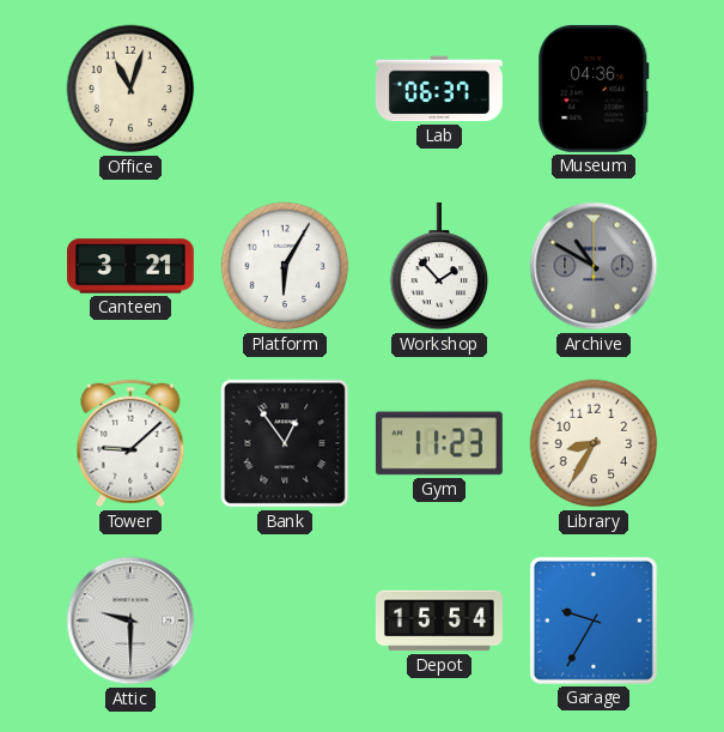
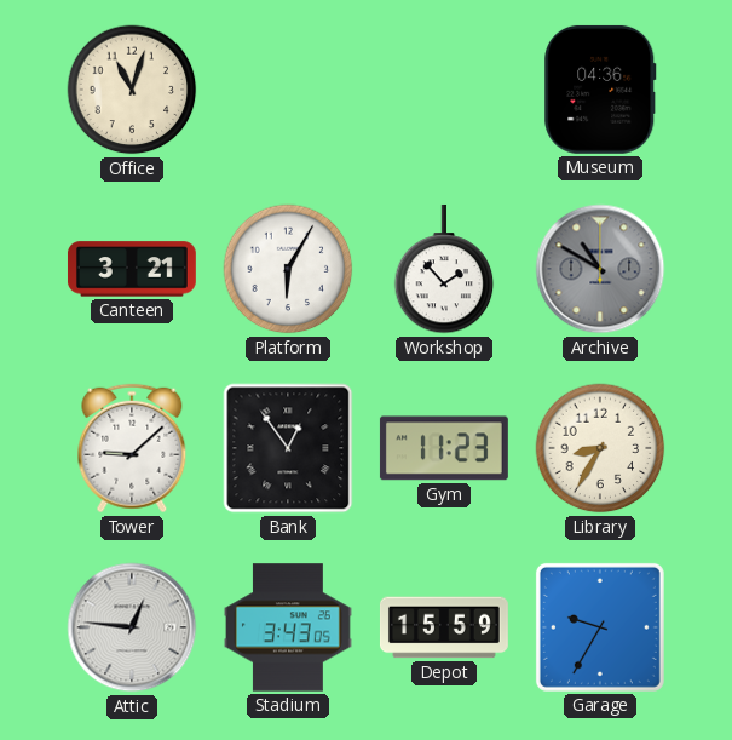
Lab: 06:37 -> none
Attic: 9:30 -> 12:46
Stadium: none -> 3:43
Depot: 15:54 -> 15:59
